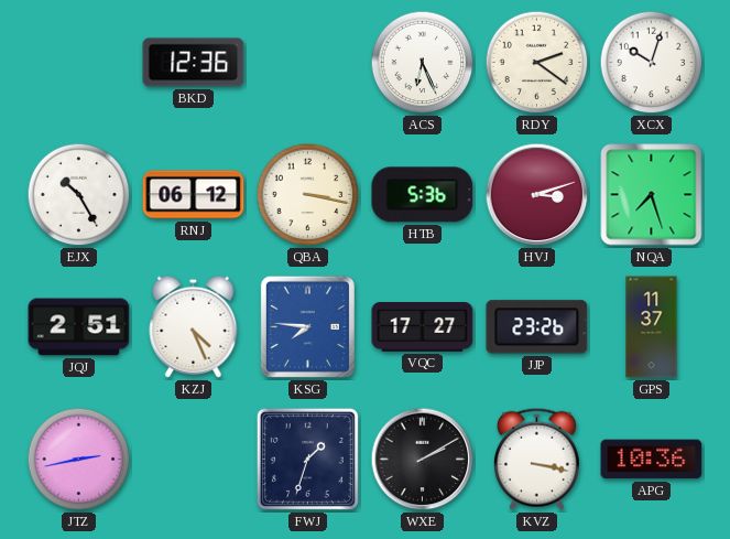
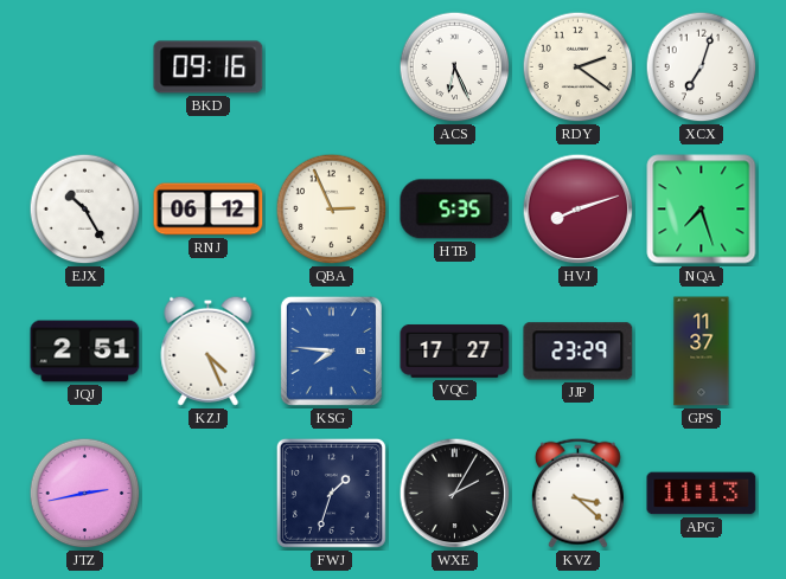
BKD: 12:36 -> 09:16
XCX: 10:03 -> 7:03
QBA: 3:17 -> 2:56
HTB: 5:36 -> 5:35
HVJ: 3:12 -> 8:12
JJP: 23:26 -> 23:29
WXE: 2:10 -> 2:05
KVZ: 3:17 -> 3:22
APG: 10:36 -> 11:13
